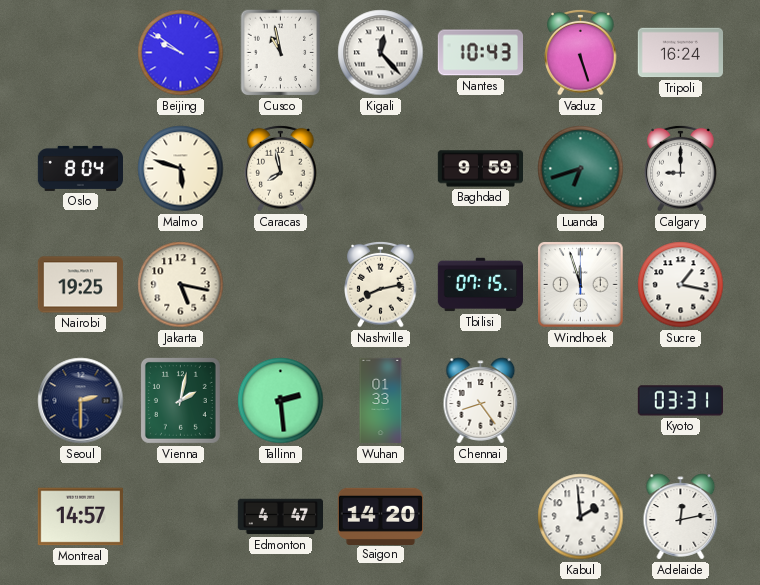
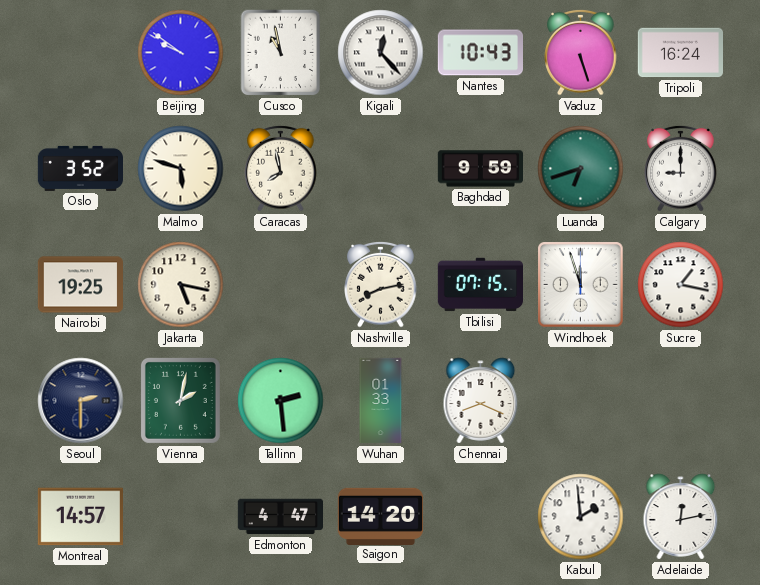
Oslo: 8:04 -> 3:52
Chennai: 8:24 -> 8:19
Kyoto: 03:31 -> none
